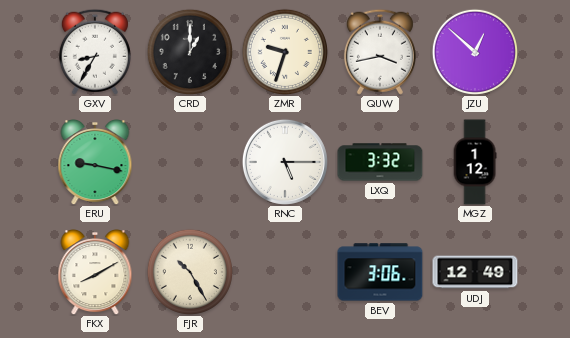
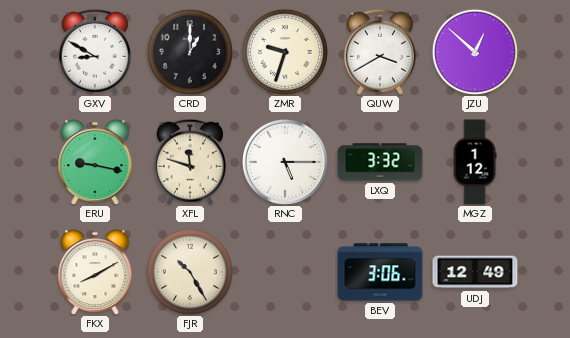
GXV: 8:35 -> 8:50
QUW: 3:43 -> 3:40
XFL: none -> 11:48
